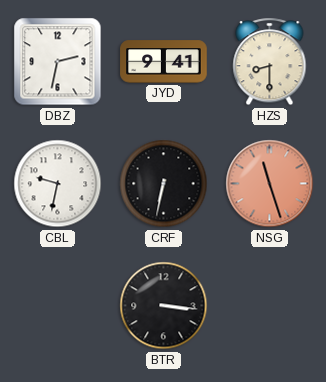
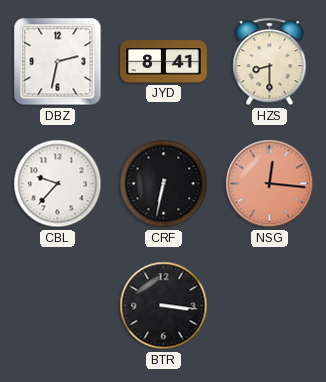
JYD: 9:41 -> 8:41
CBL: 9:32 -> 9:37
NSG: 11:27 -> 12:16
